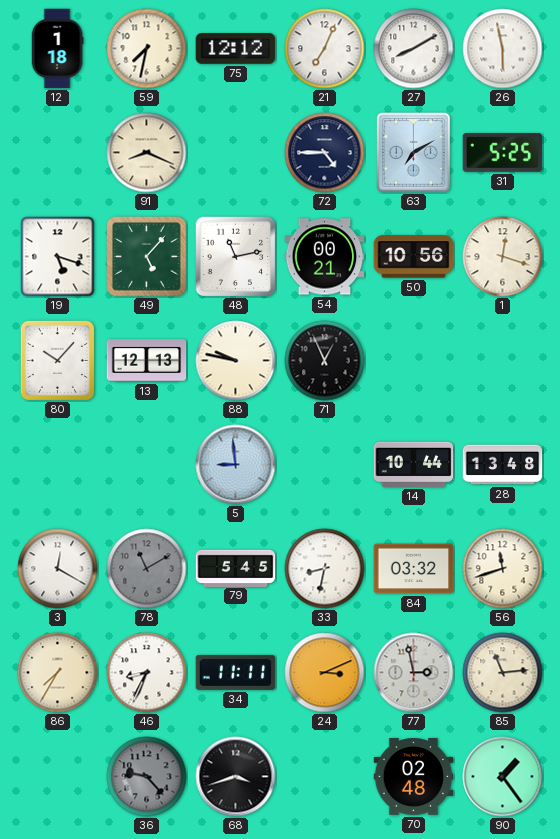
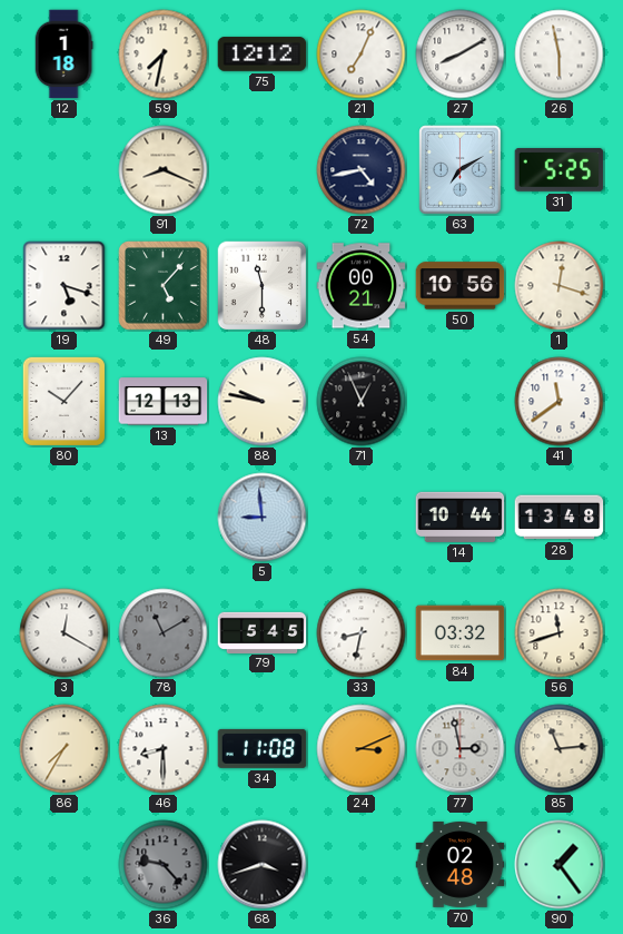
72: 4:45 -> 4:43
48: 11:13 -> 11:30
41: none -> 11:39
46: 8:34 -> 8:30
34: 11:11 -> 11:08
